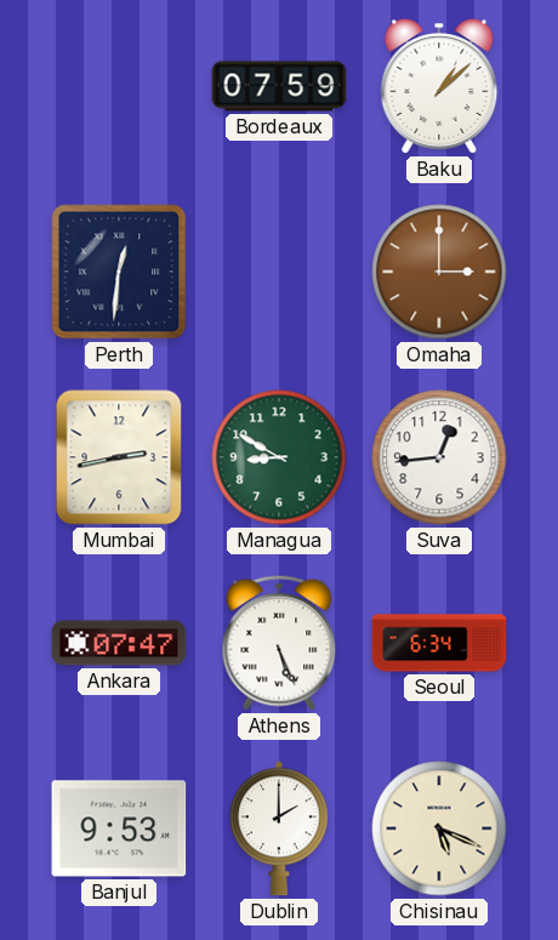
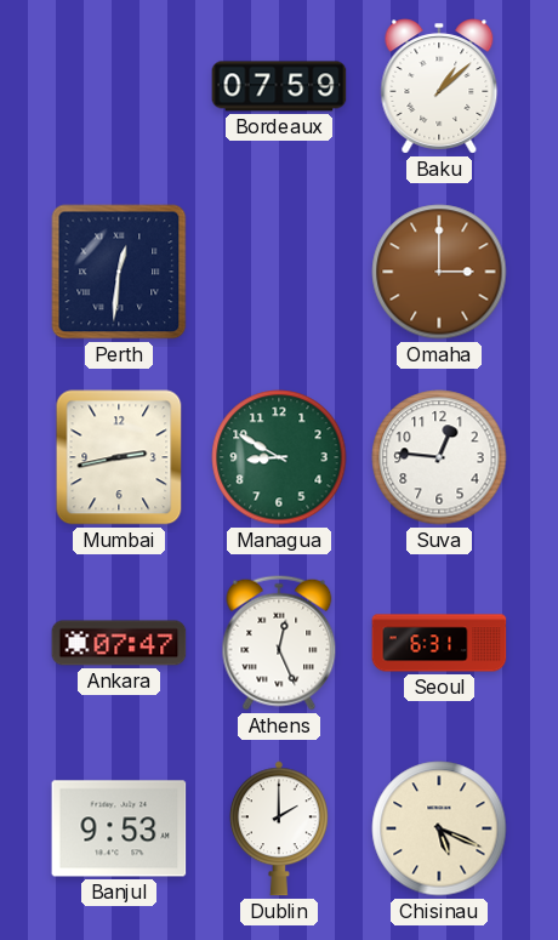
Suva: 12:44 -> 12:46
Athens: 5:26 -> 12:26
Seoul: 6:34 -> 6:31
